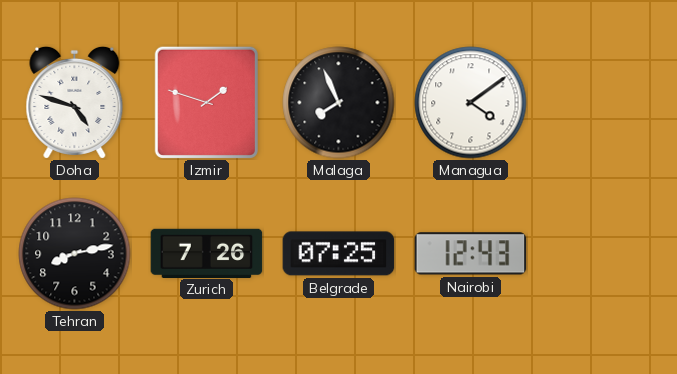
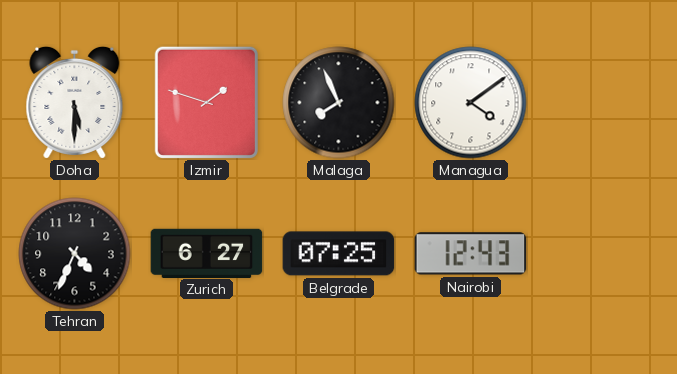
Doha: 4:48 -> 5:30
Tehran: 8:13 -> 4:34
Zurich: 7:26 -> 6:27
